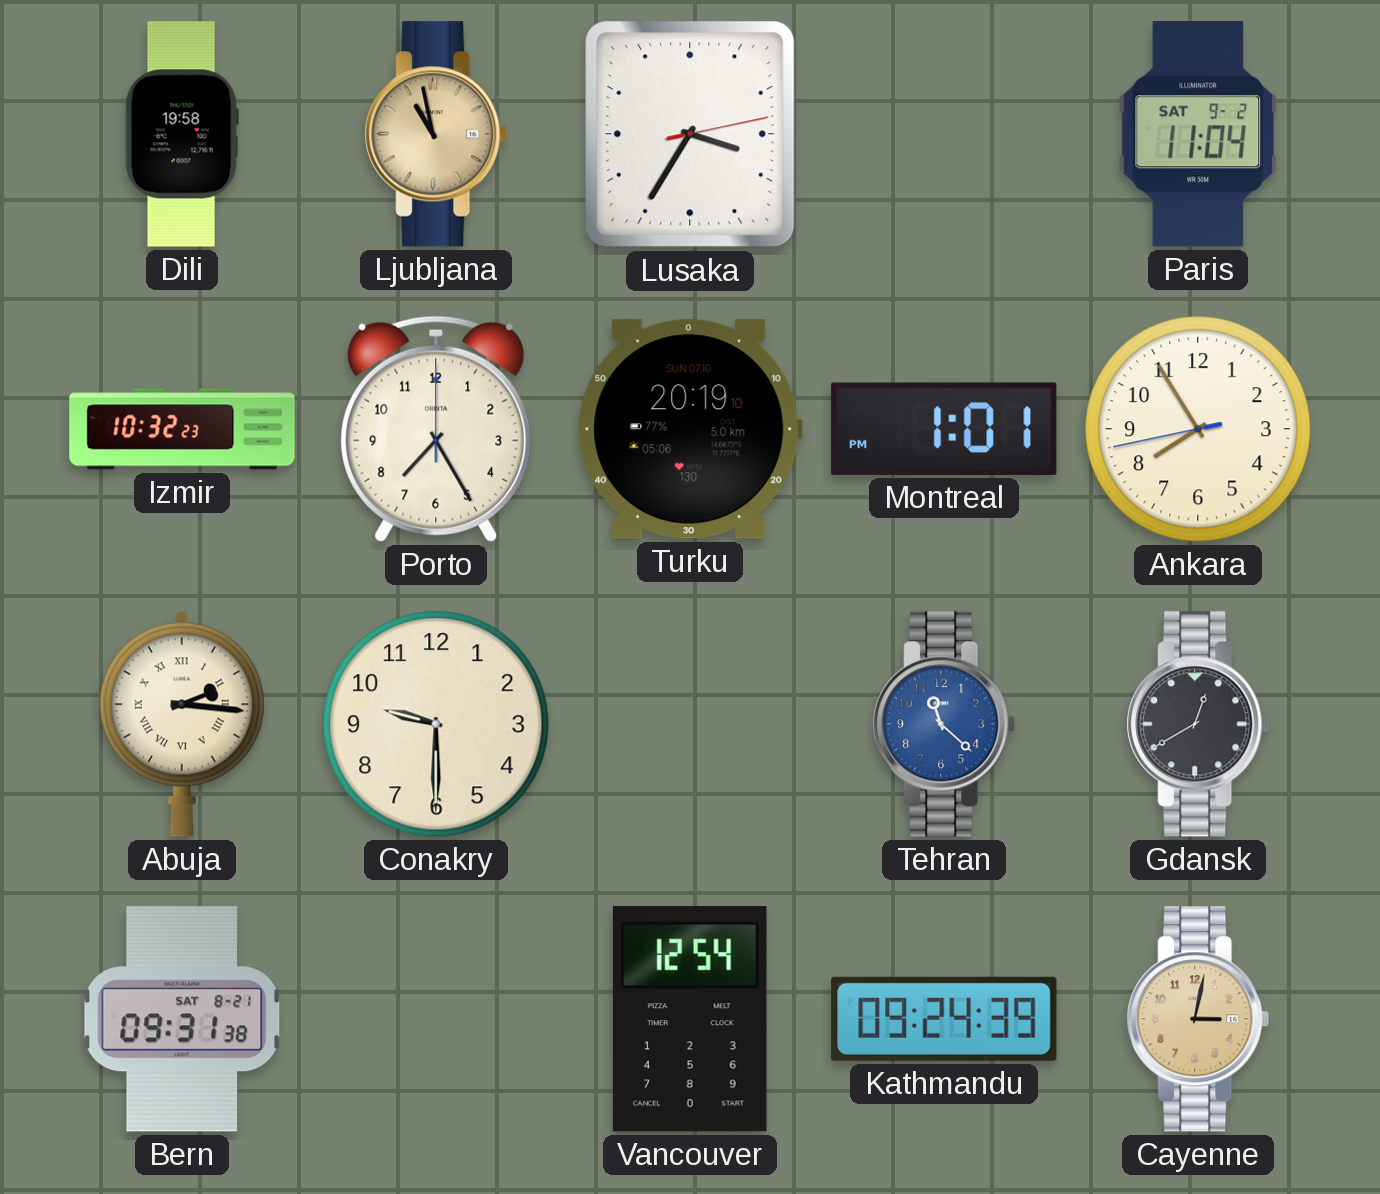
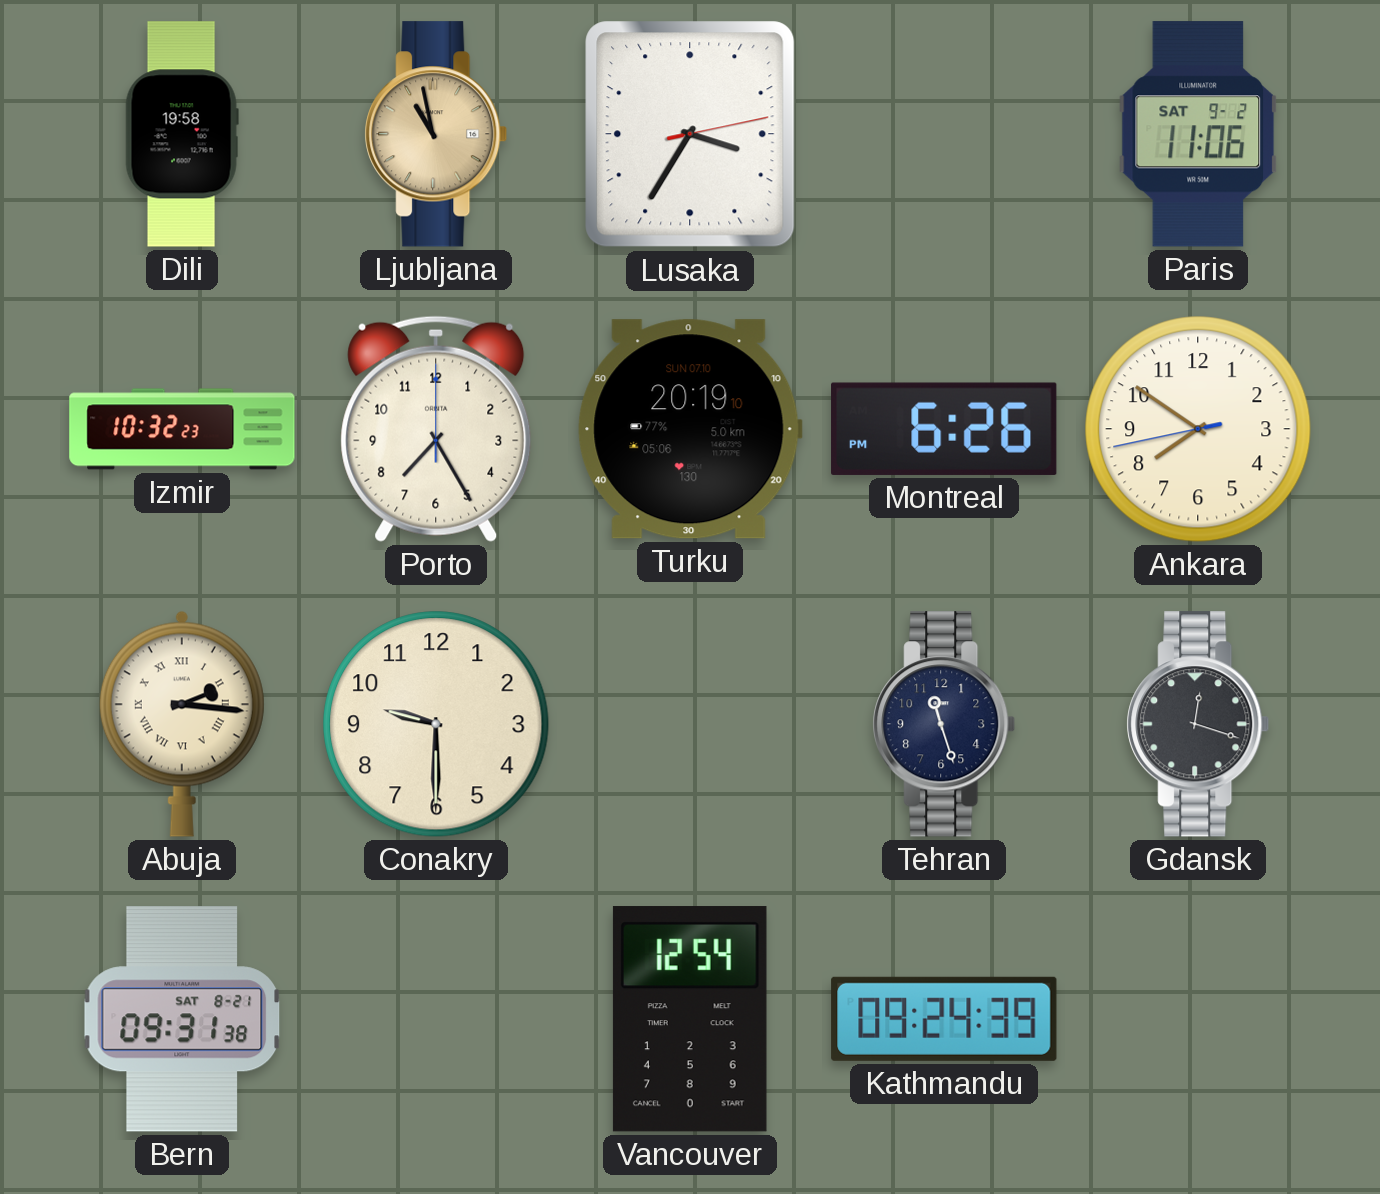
Paris: 11:04 -> 11:06
Montreal: 1:01 -> 6:26
Ankara: 7:54 -> 7:50
Tehran: 11:22 -> 11:27
Tehran dial: blue -> navy
Gdansk: 12:40 -> 12:18
Cayenne: 3:02 -> none
